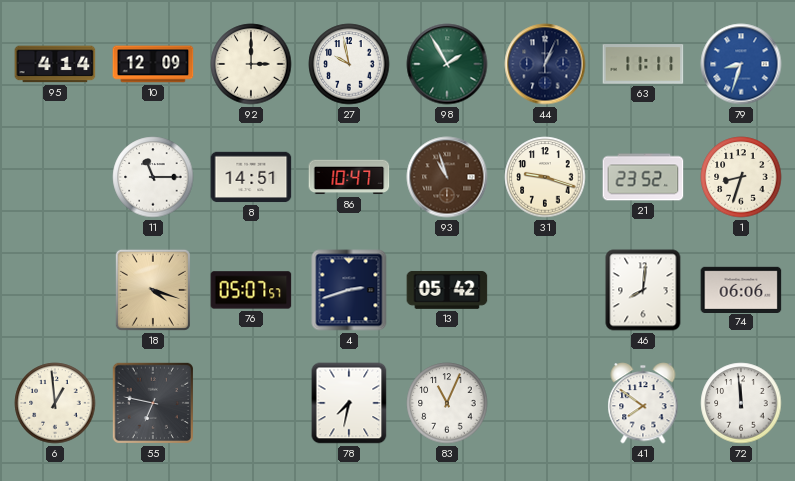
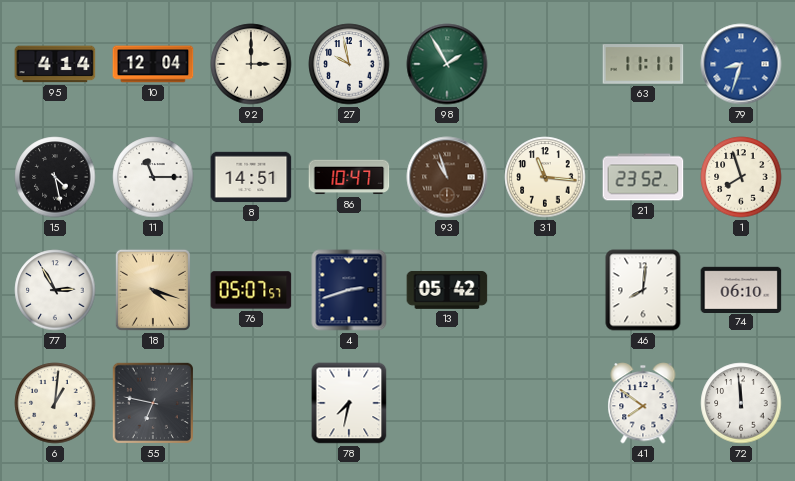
10: 12:09 -> 12:04
44: 1:04 -> none
15: none -> 4:28
31: 9:18 -> 11:16
1: 8:33 -> 7:57
77: none -> 2:55
74: 06:06 -> 06:10
6: 12:59 -> 1:01
83: 11:04 -> none
